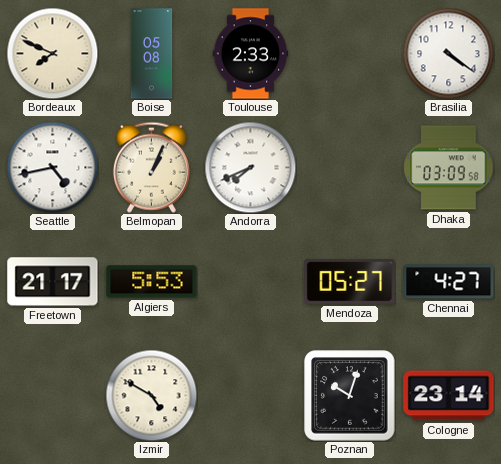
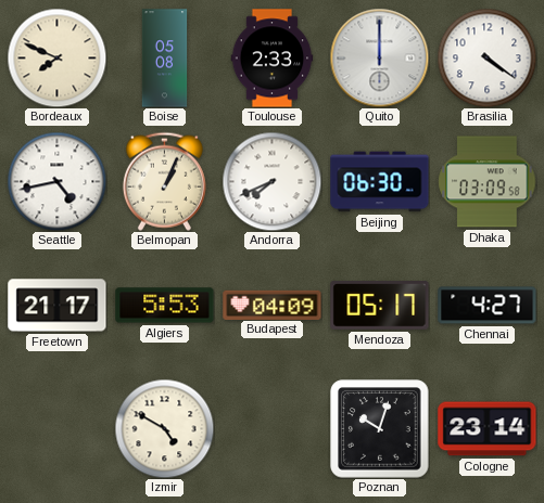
Quito: none -> 12:00
Beijing: none -> 06:30
Budapest: none -> 04:09
Mendoza: 05:27 -> 05:17
